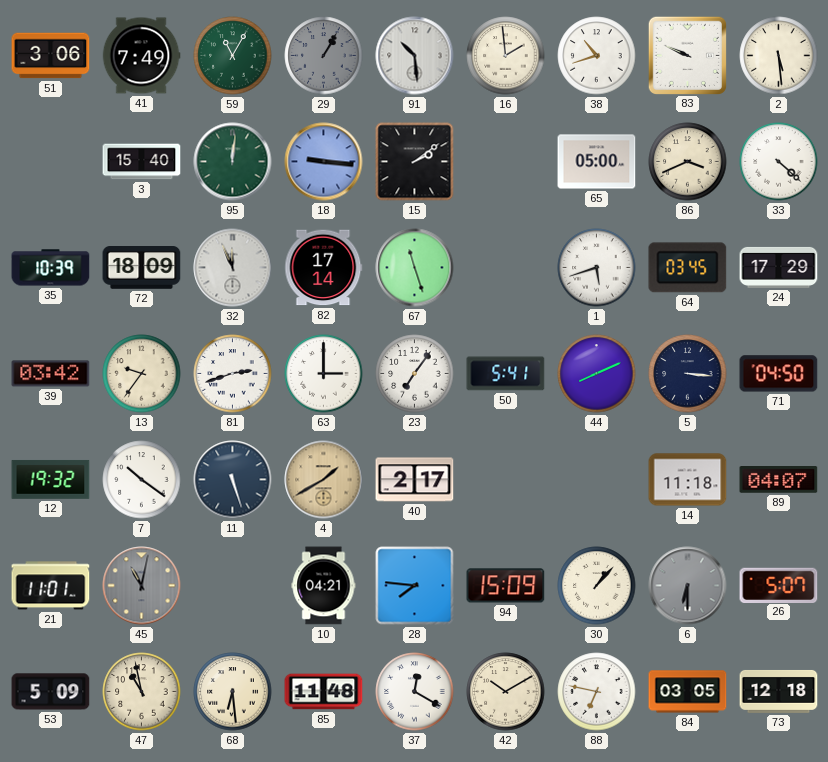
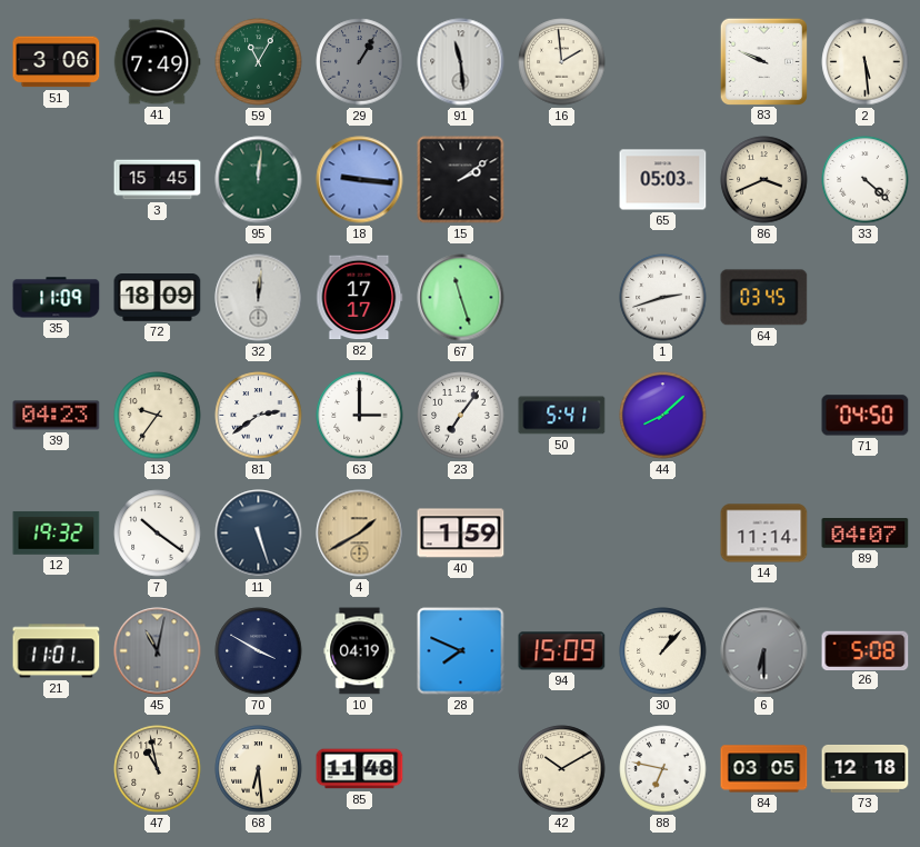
91: 10:29 -> 11:29
38: 10:42 -> none
3: 15:40 -> 15:45
65: 05:00 -> 05:03
35: 10:39 -> 11:09
32: 11:56 -> 12:01
82: 17:14 -> 17:17
1: 5:42 -> 2:42
24: 17:29 -> none
39: 03:42 -> 04:23
81: 2:42 -> 2:39
44: 8:11 -> 8:08
5: 3:16 -> none
40: 2:17 -> 1:59
14: 11:18 -> 11:14
70: none -> 3:50
10: 04:21 -> 04:19
28: 7:46 -> 7:49
26: 5:07 -> 5:08
53: 5:09 -> none
37: 12:20 -> none
